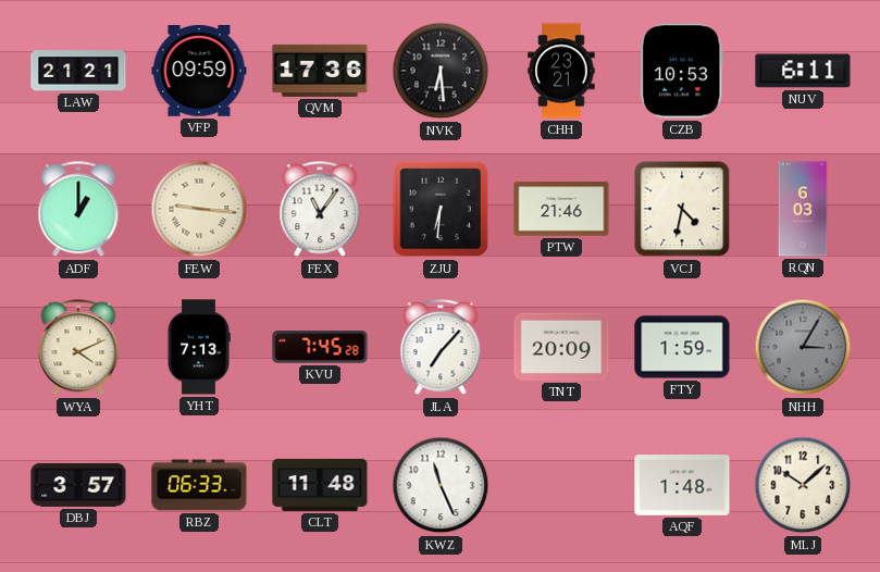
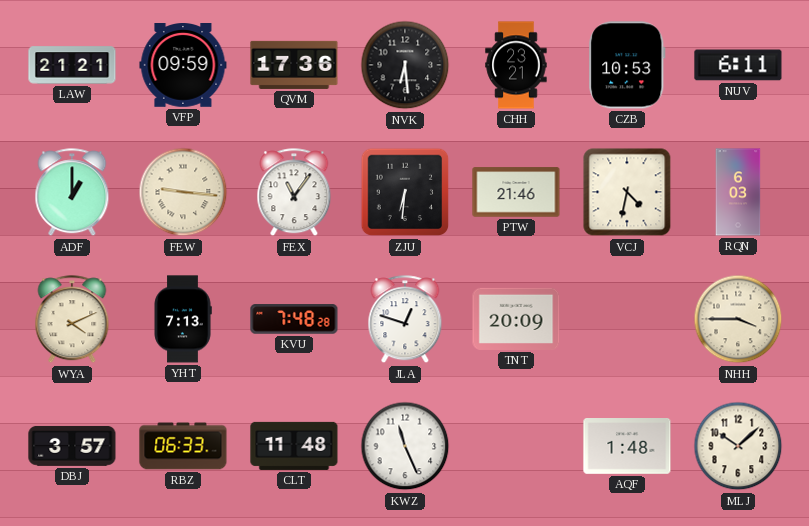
KVU: 7:45 -> 7:48
JLA: 7:07 -> 12:48
FTY: 1:59 -> none
NHH: 3:05 -> 3:45
NHH dial: grey -> cream
